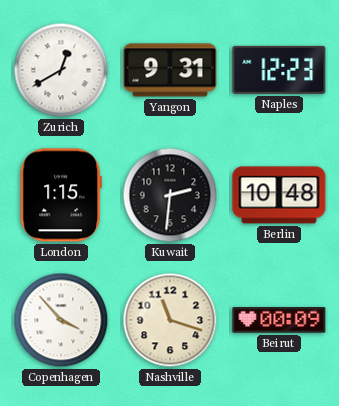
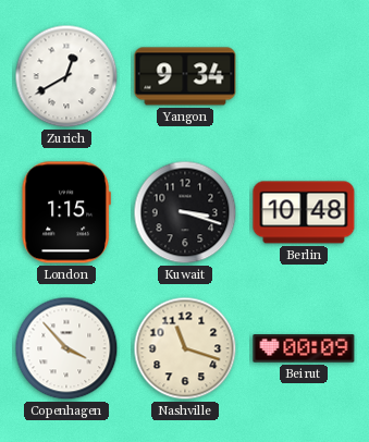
Yangon: 9:31 -> 9:34
Naples: 12:23 -> none
Kuwait: 2:31 -> 3:18
